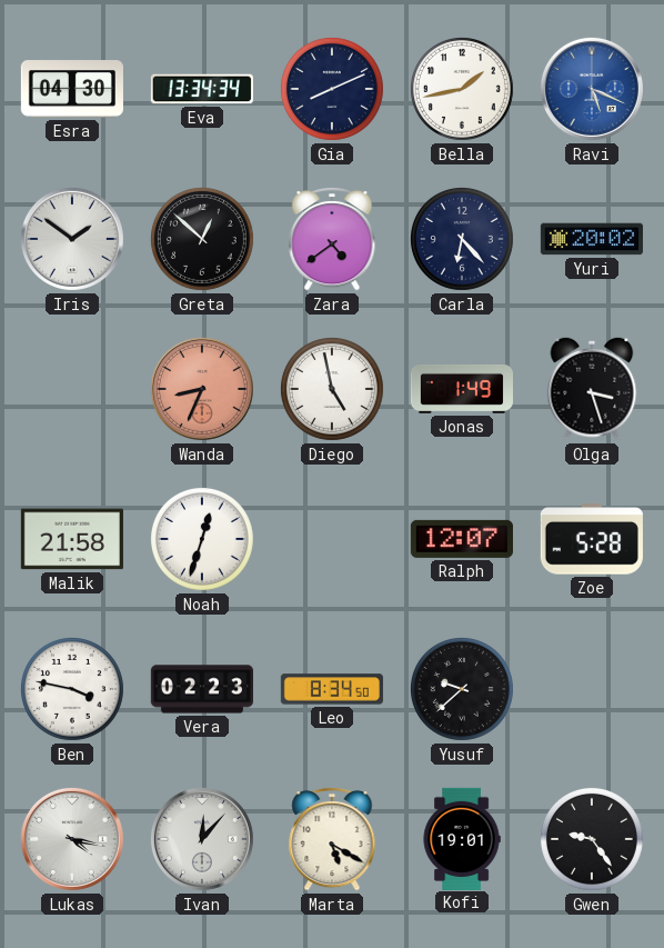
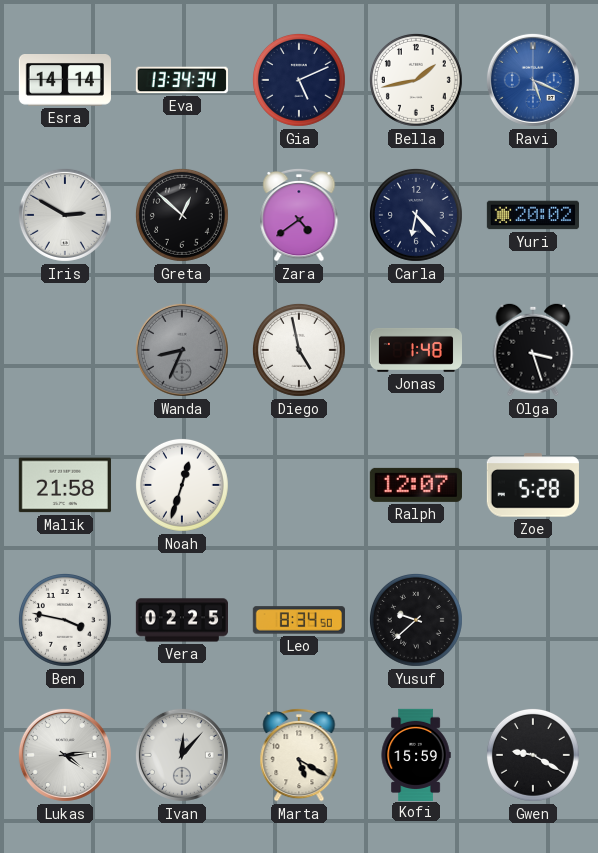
Esra: 04:30 -> 14:14
Gia: 8:11 -> 5:11
Iris: 1:51 -> 2:50
Wanda dial: salmon -> grey
Jonas: 1:49 -> 1:48
Vera: 02:23 -> 02:25
Lukas: 4:17 -> 4:14
Kofi: 19:01 -> 15:59
Gwen: 9:24 -> 9:20
